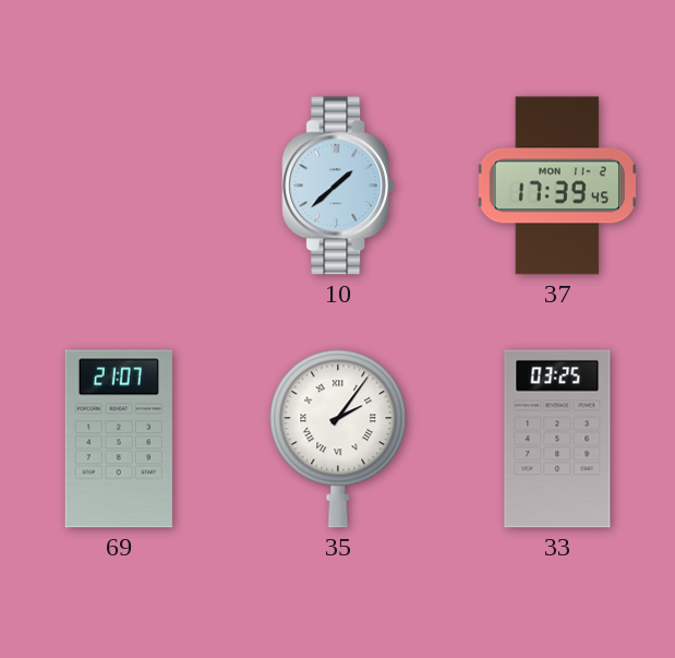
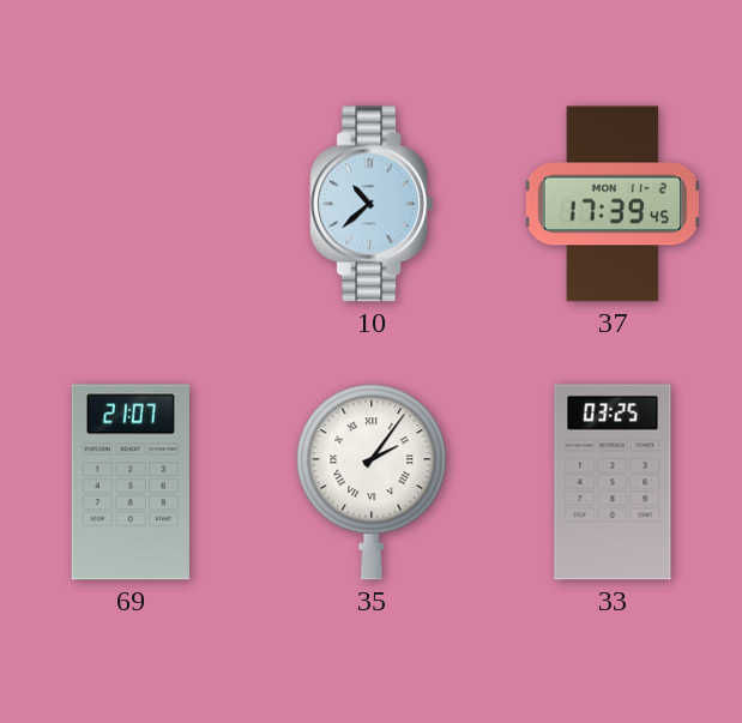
10: 1:38 -> 10:38
